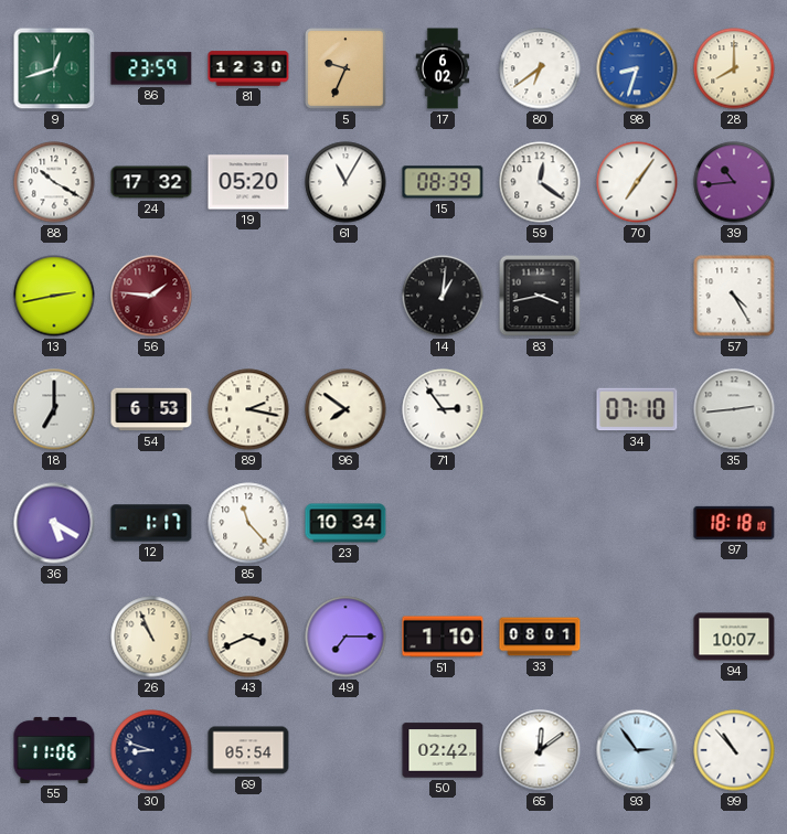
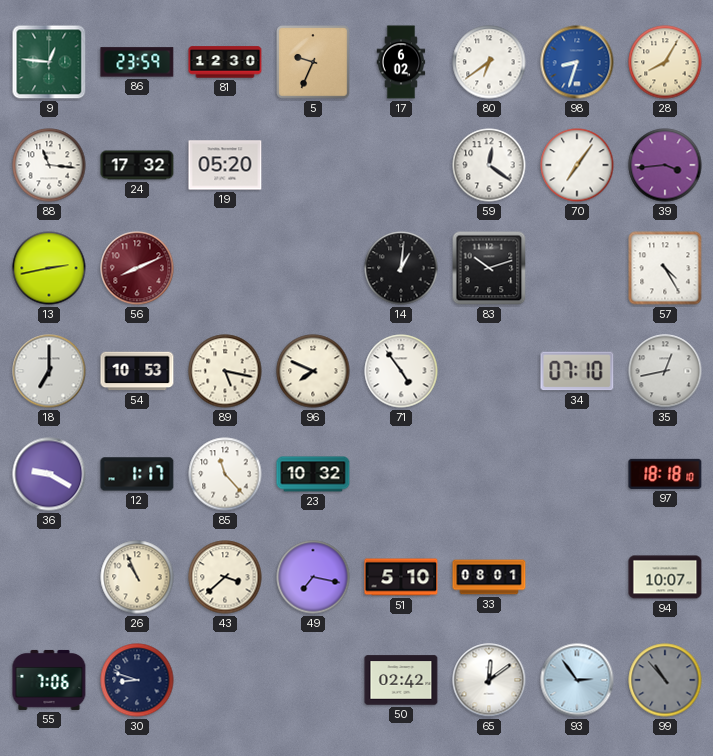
9: 12:42 -> 12:46
28: 8:00 -> 8:05
88: 10:20 -> 11:16
61: 11:05 -> none
15: 08:39 -> none
39: 10:44 -> 3:44
56: 1:46 -> 8:11
83: 3:43 -> 10:12
54: 6:53 -> 10:53
89: 2:17 -> 5:17
96: 7:51 -> 7:49
71: 2:54 -> 4:54
35: 2:44 -> 12:43
36: 5:20 -> 9:20
23: 10:34 -> 10:32
43: 3:41 -> 3:38
49: 7:15 -> 7:17
51: 1:10 -> 5:10
55: 11:06 -> 7:06
69: 05:54 -> none
99 dial: white -> grey
